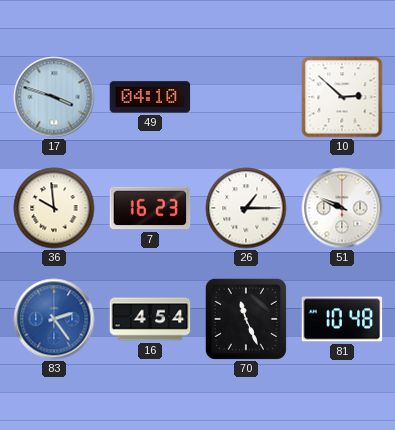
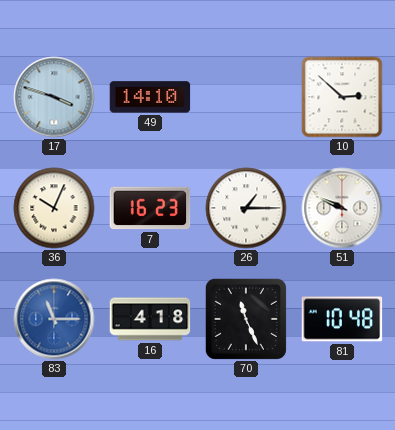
49: 04:10 -> 14:10
36: 9:59 -> 10:04
83: 2:24 -> 11:15
16: 4:54 -> 4:18
